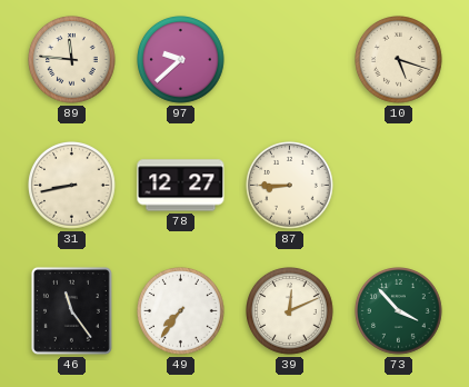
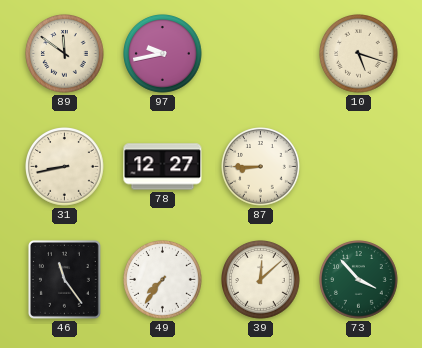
89: 11:46 -> 11:51
97: 9:38 -> 9:43
39: 12:11 -> 12:08
